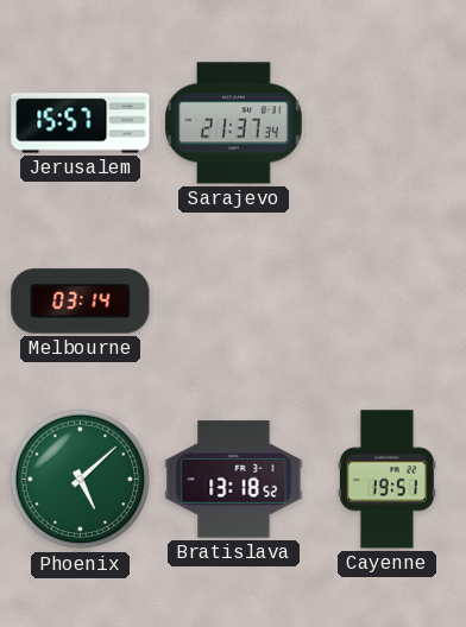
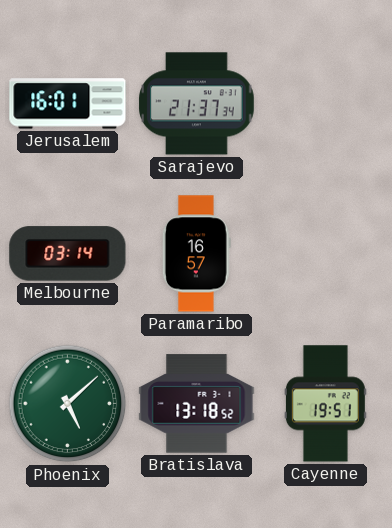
Jerusalem: 15:57 -> 16:01
Paramaribo: none -> 16:57
